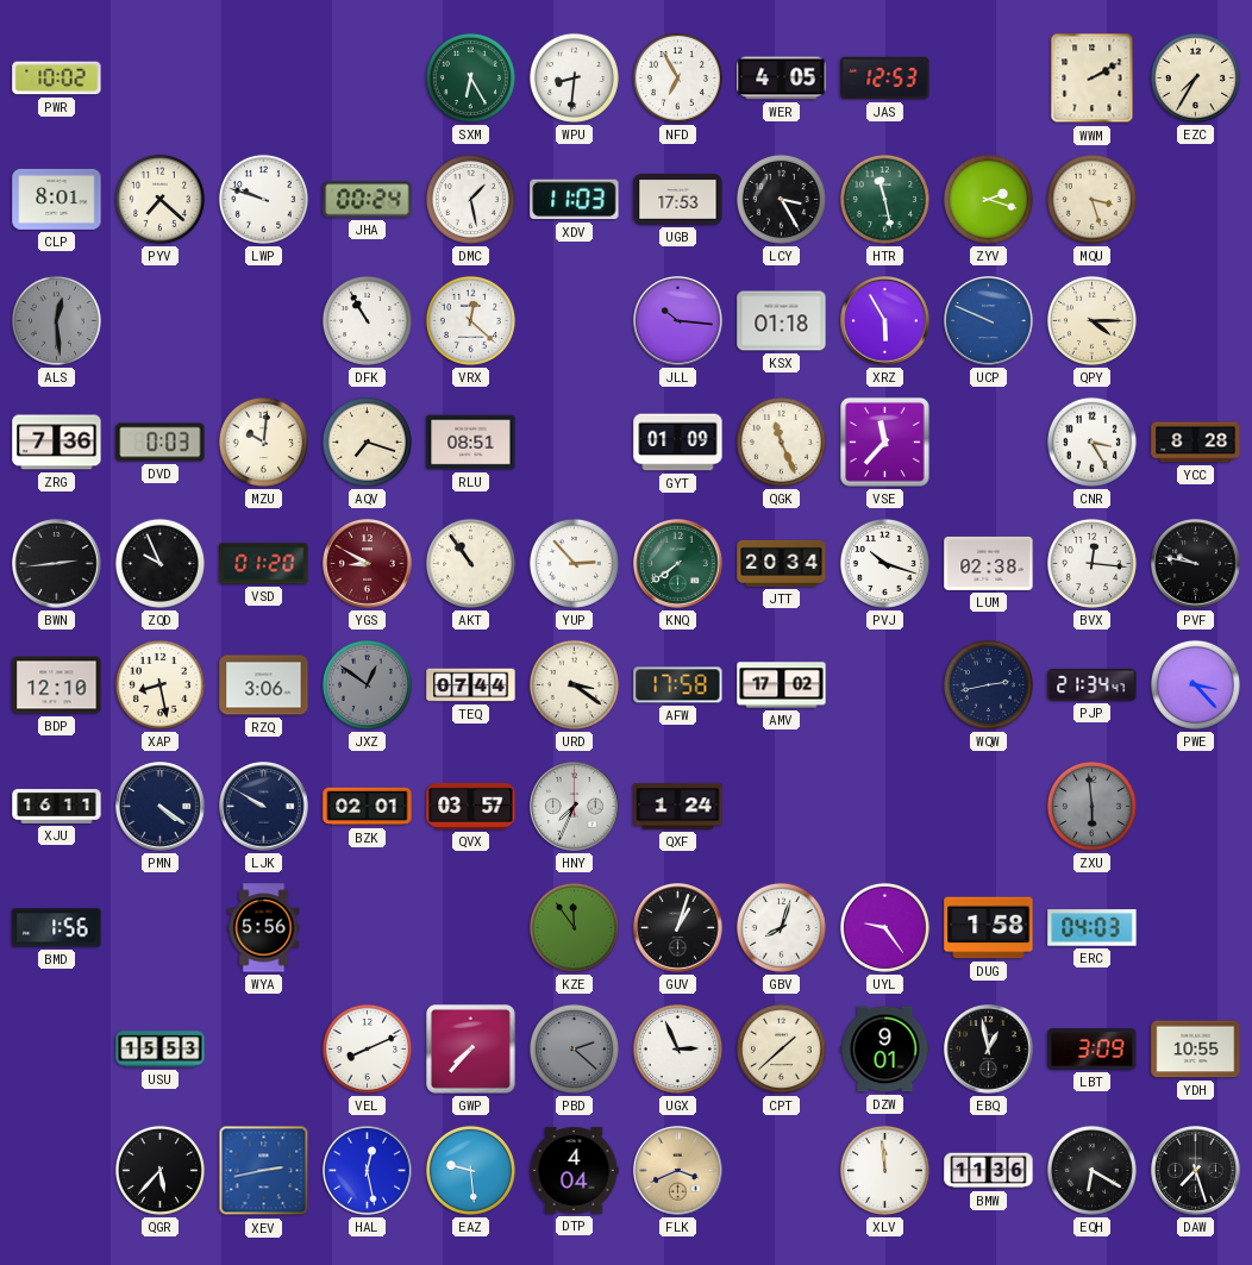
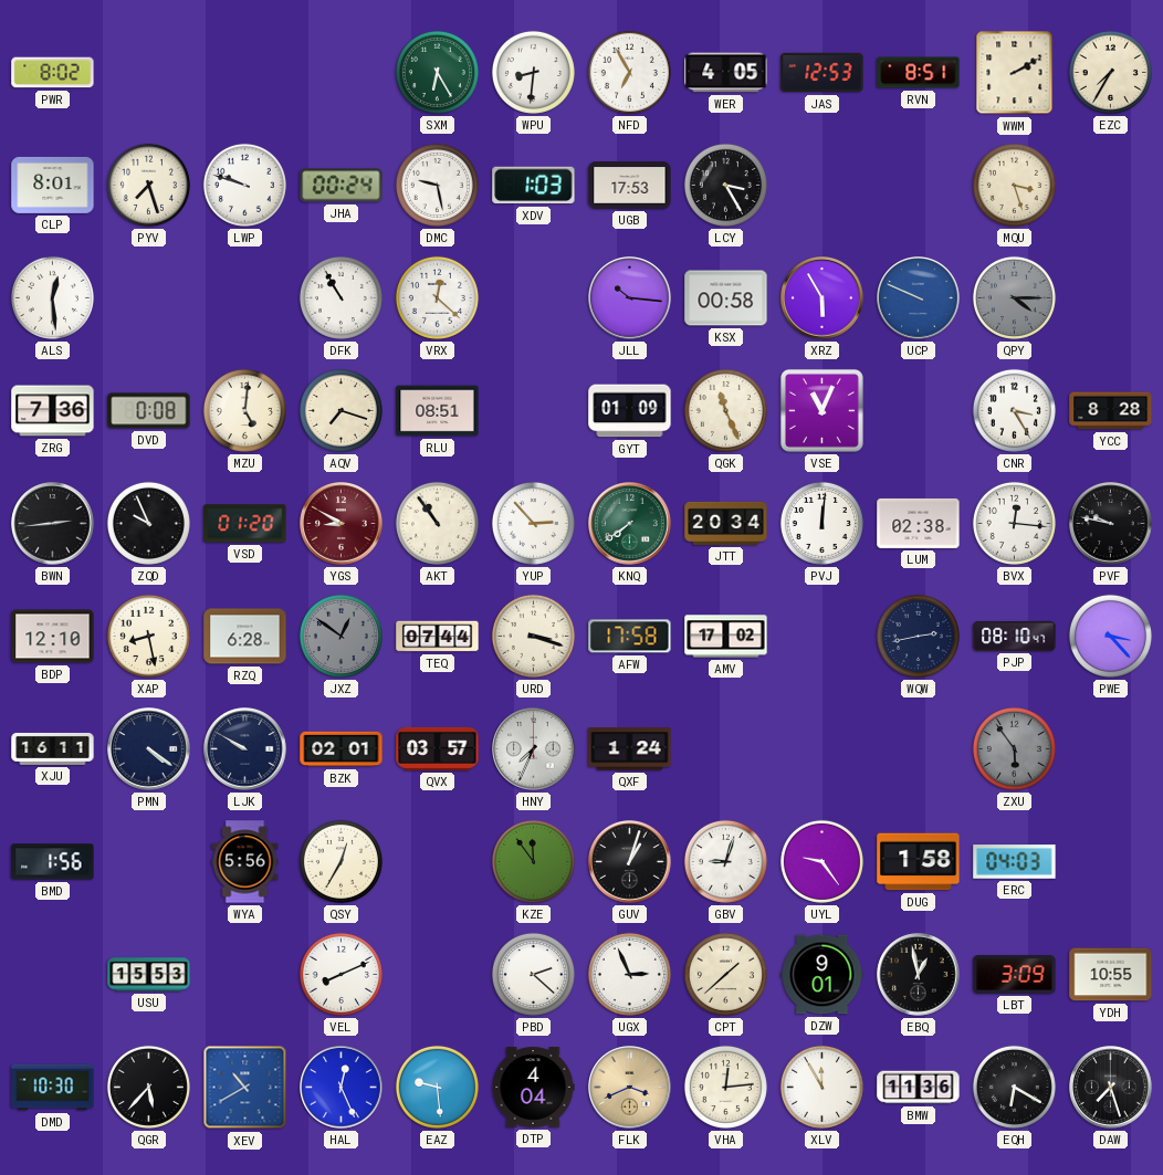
PWR: 10:02 -> 8:02
RVN: none -> 8:51
PYV: 7:22 -> 7:27
DMC: 1:28 -> 9:28
XDV: 11:03 -> 1:03
HTR: 11:28 -> none
ZYV: 2:18 -> none
ALS dial: grey -> white
KSX: 01:18 -> 00:58
QPY dial: cream -> grey
DVD: 0:03 -> 0:08
MZU: 10:01 -> 5:01
VSE: 11:37 -> 11:04
PVJ: 10:18 -> 12:01
RZQ: 3:06 -> 6:28
URD: 3:21 -> 3:18
PJP: 21:34 -> 08:10
ZXU: 5:59 -> 5:54
QSY: none -> 12:35
GBV: 8:03 -> 9:03
GWP: 7:37 -> none
PBD dial: grey -> white
DMD: none -> 10:30
XEV: 2:43 -> 10:40
HAL: 12:28 -> 12:26
VHA: none -> 12:14
XLV: 11:59 -> 11:55
